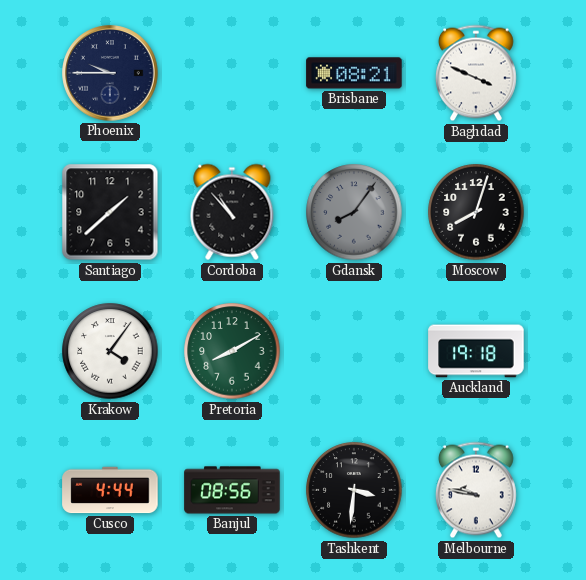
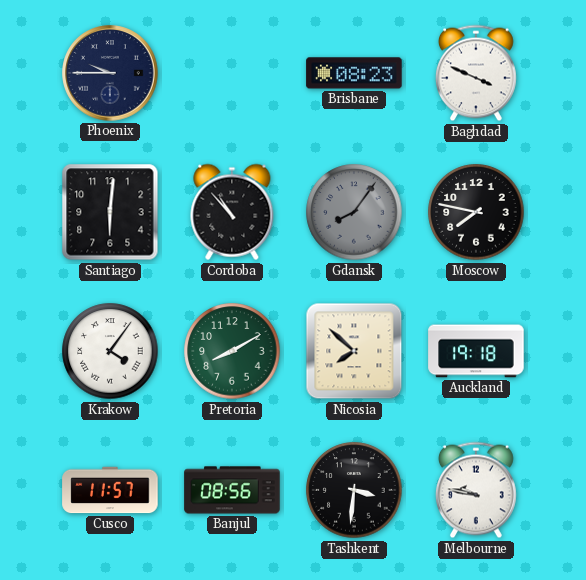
Brisbane: 08:21 -> 08:23
Santiago: 1:38 -> 6:01
Moscow: 8:03 -> 7:47
Nicosia: none -> 7:52
Cusco: 4:44 -> 11:57
